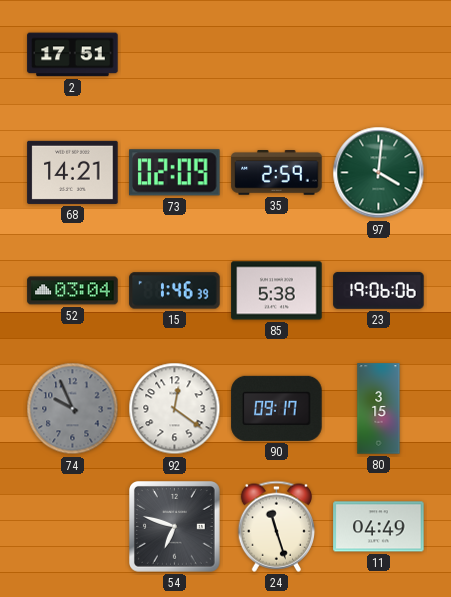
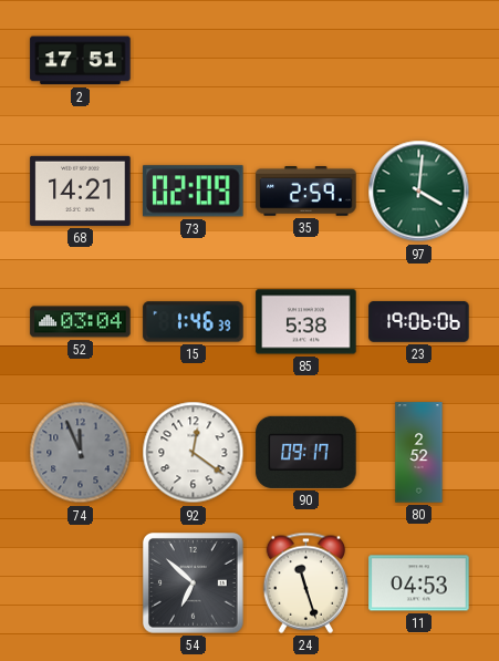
74: 9:56 -> 11:56
80: 3:15 -> 2:52
54: 6:48 -> 6:52
11: 04:49 -> 04:53
